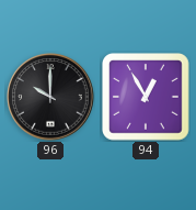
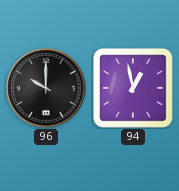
94: 12:55 -> 12:58
